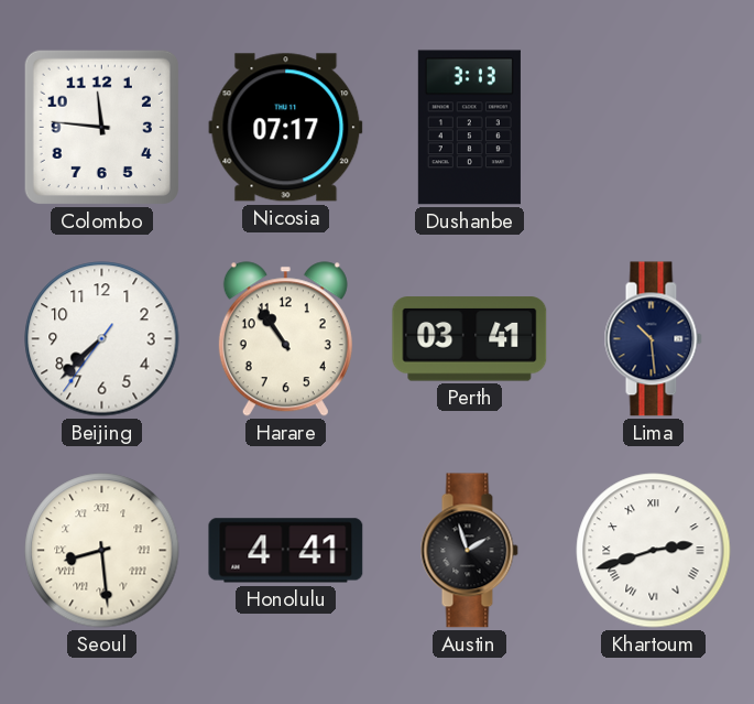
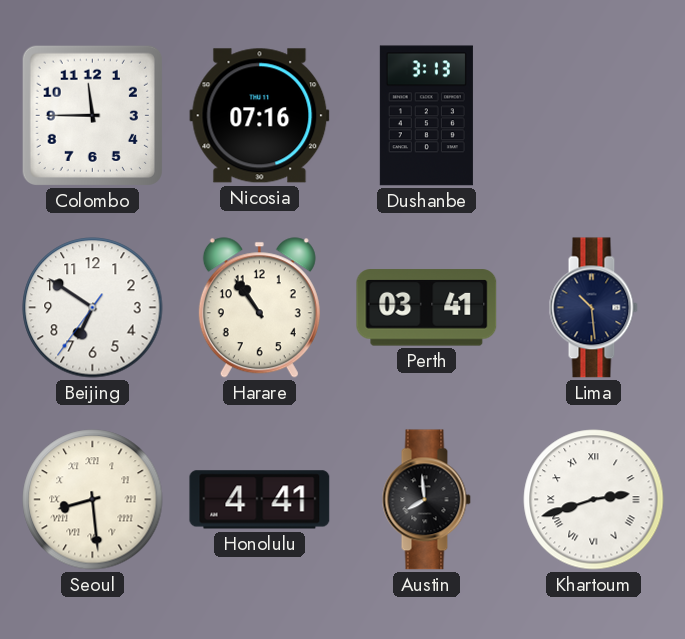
Colombo: 11:46 -> 11:45
Nicosia: 07:17 -> 07:16
Beijing: 7:37 -> 6:50
Austin: 1:57 -> 7:59
